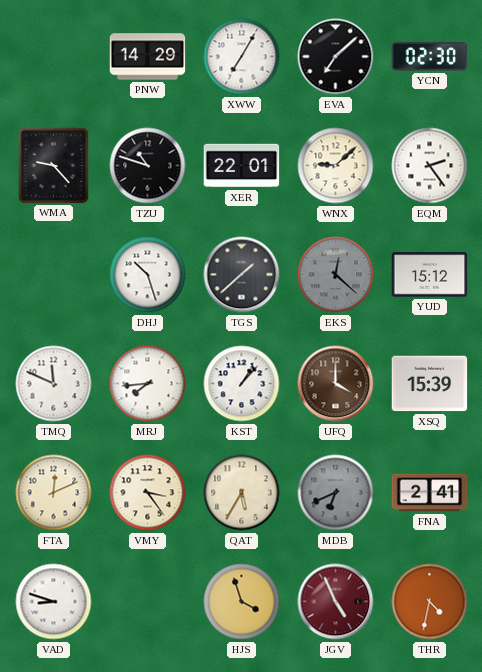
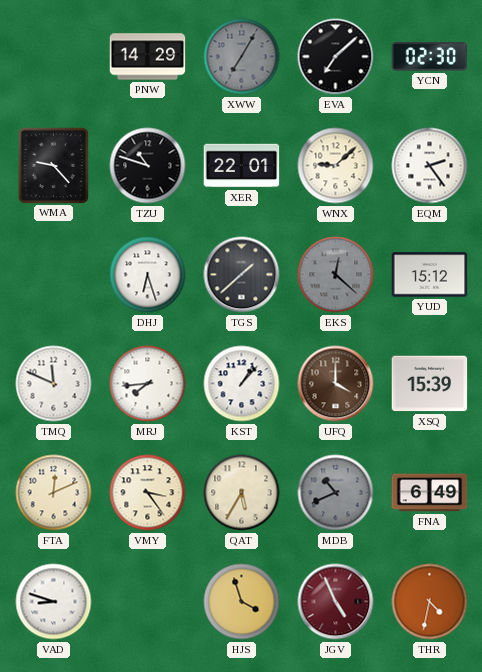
XWW dial: white -> grey
DHJ: 10:27 -> 6:27
MDB: 6:41 -> 10:41
FNA: 2:41 -> 6:49
